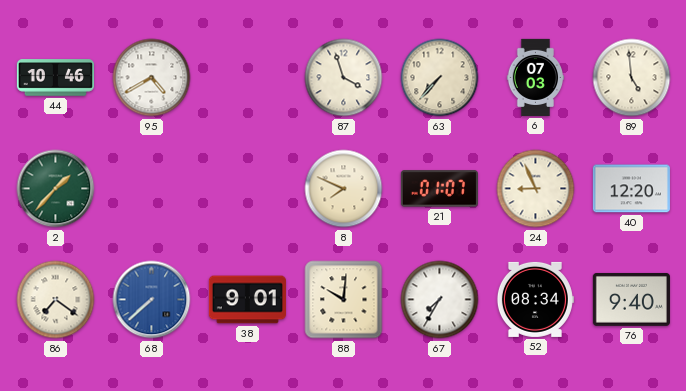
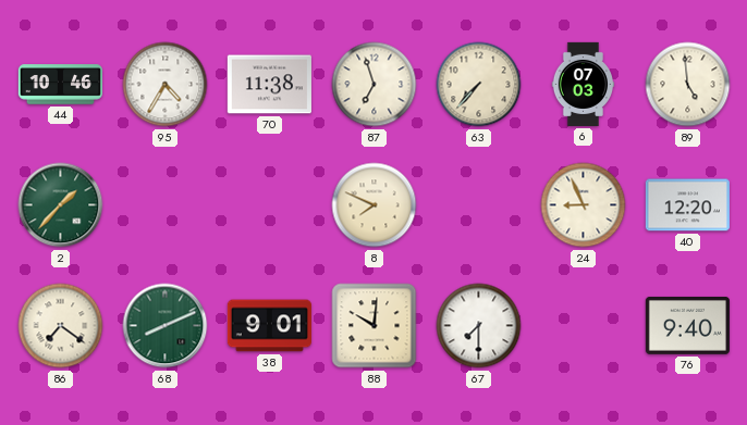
95: 4:40 -> 4:35
70: none -> 11:38
87: 3:57 -> 6:57
21: 01:07 -> none
68: 7:38 -> 8:11
68 dial: blue -> green
67: 7:35 -> 7:30
52: 08:34 -> none
